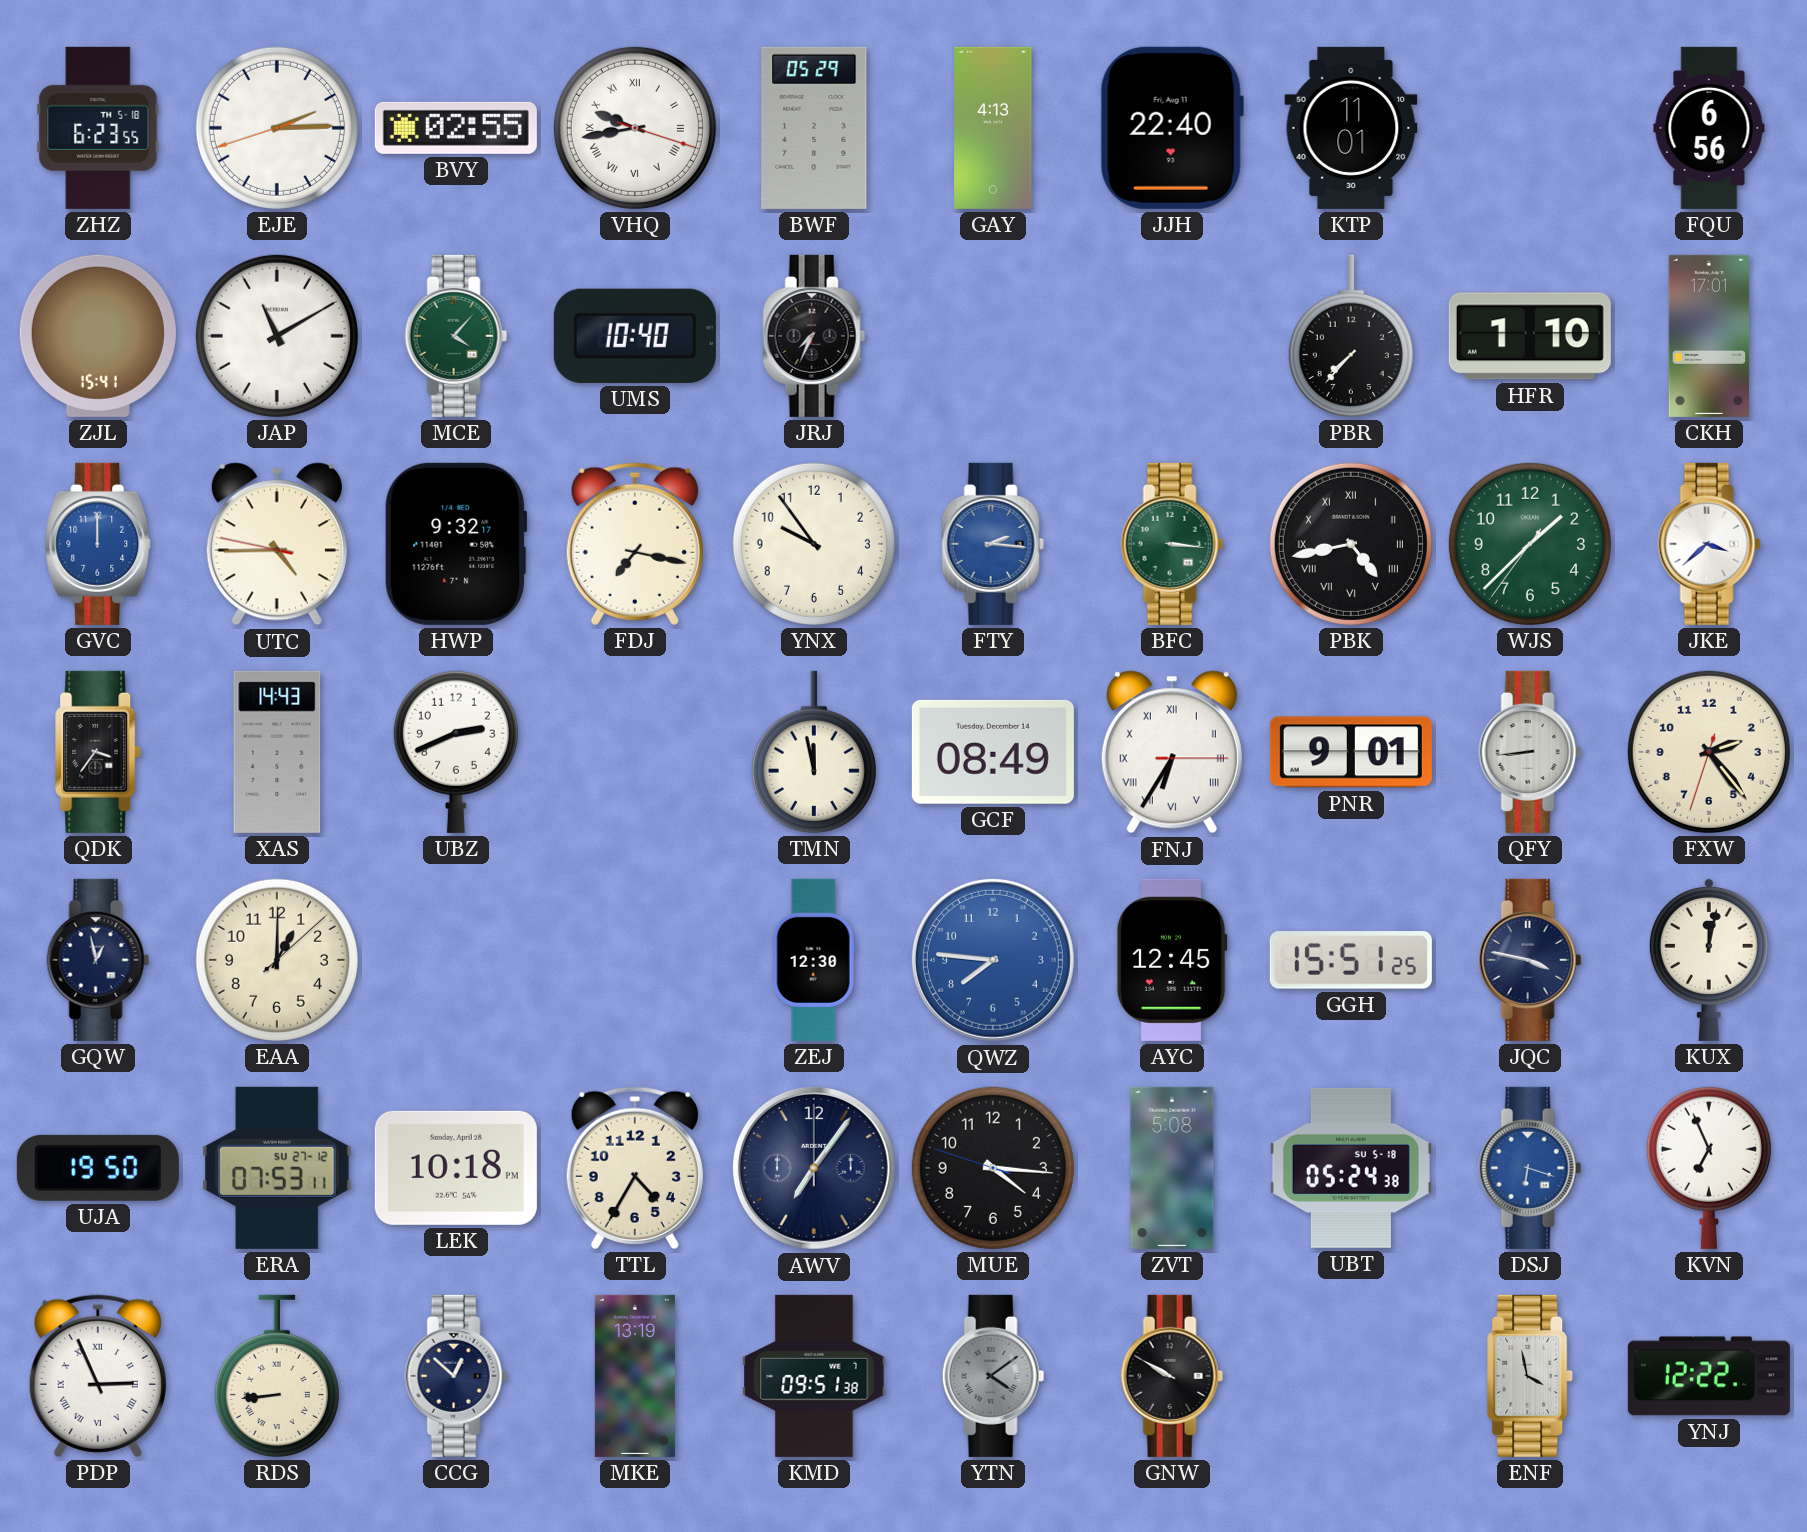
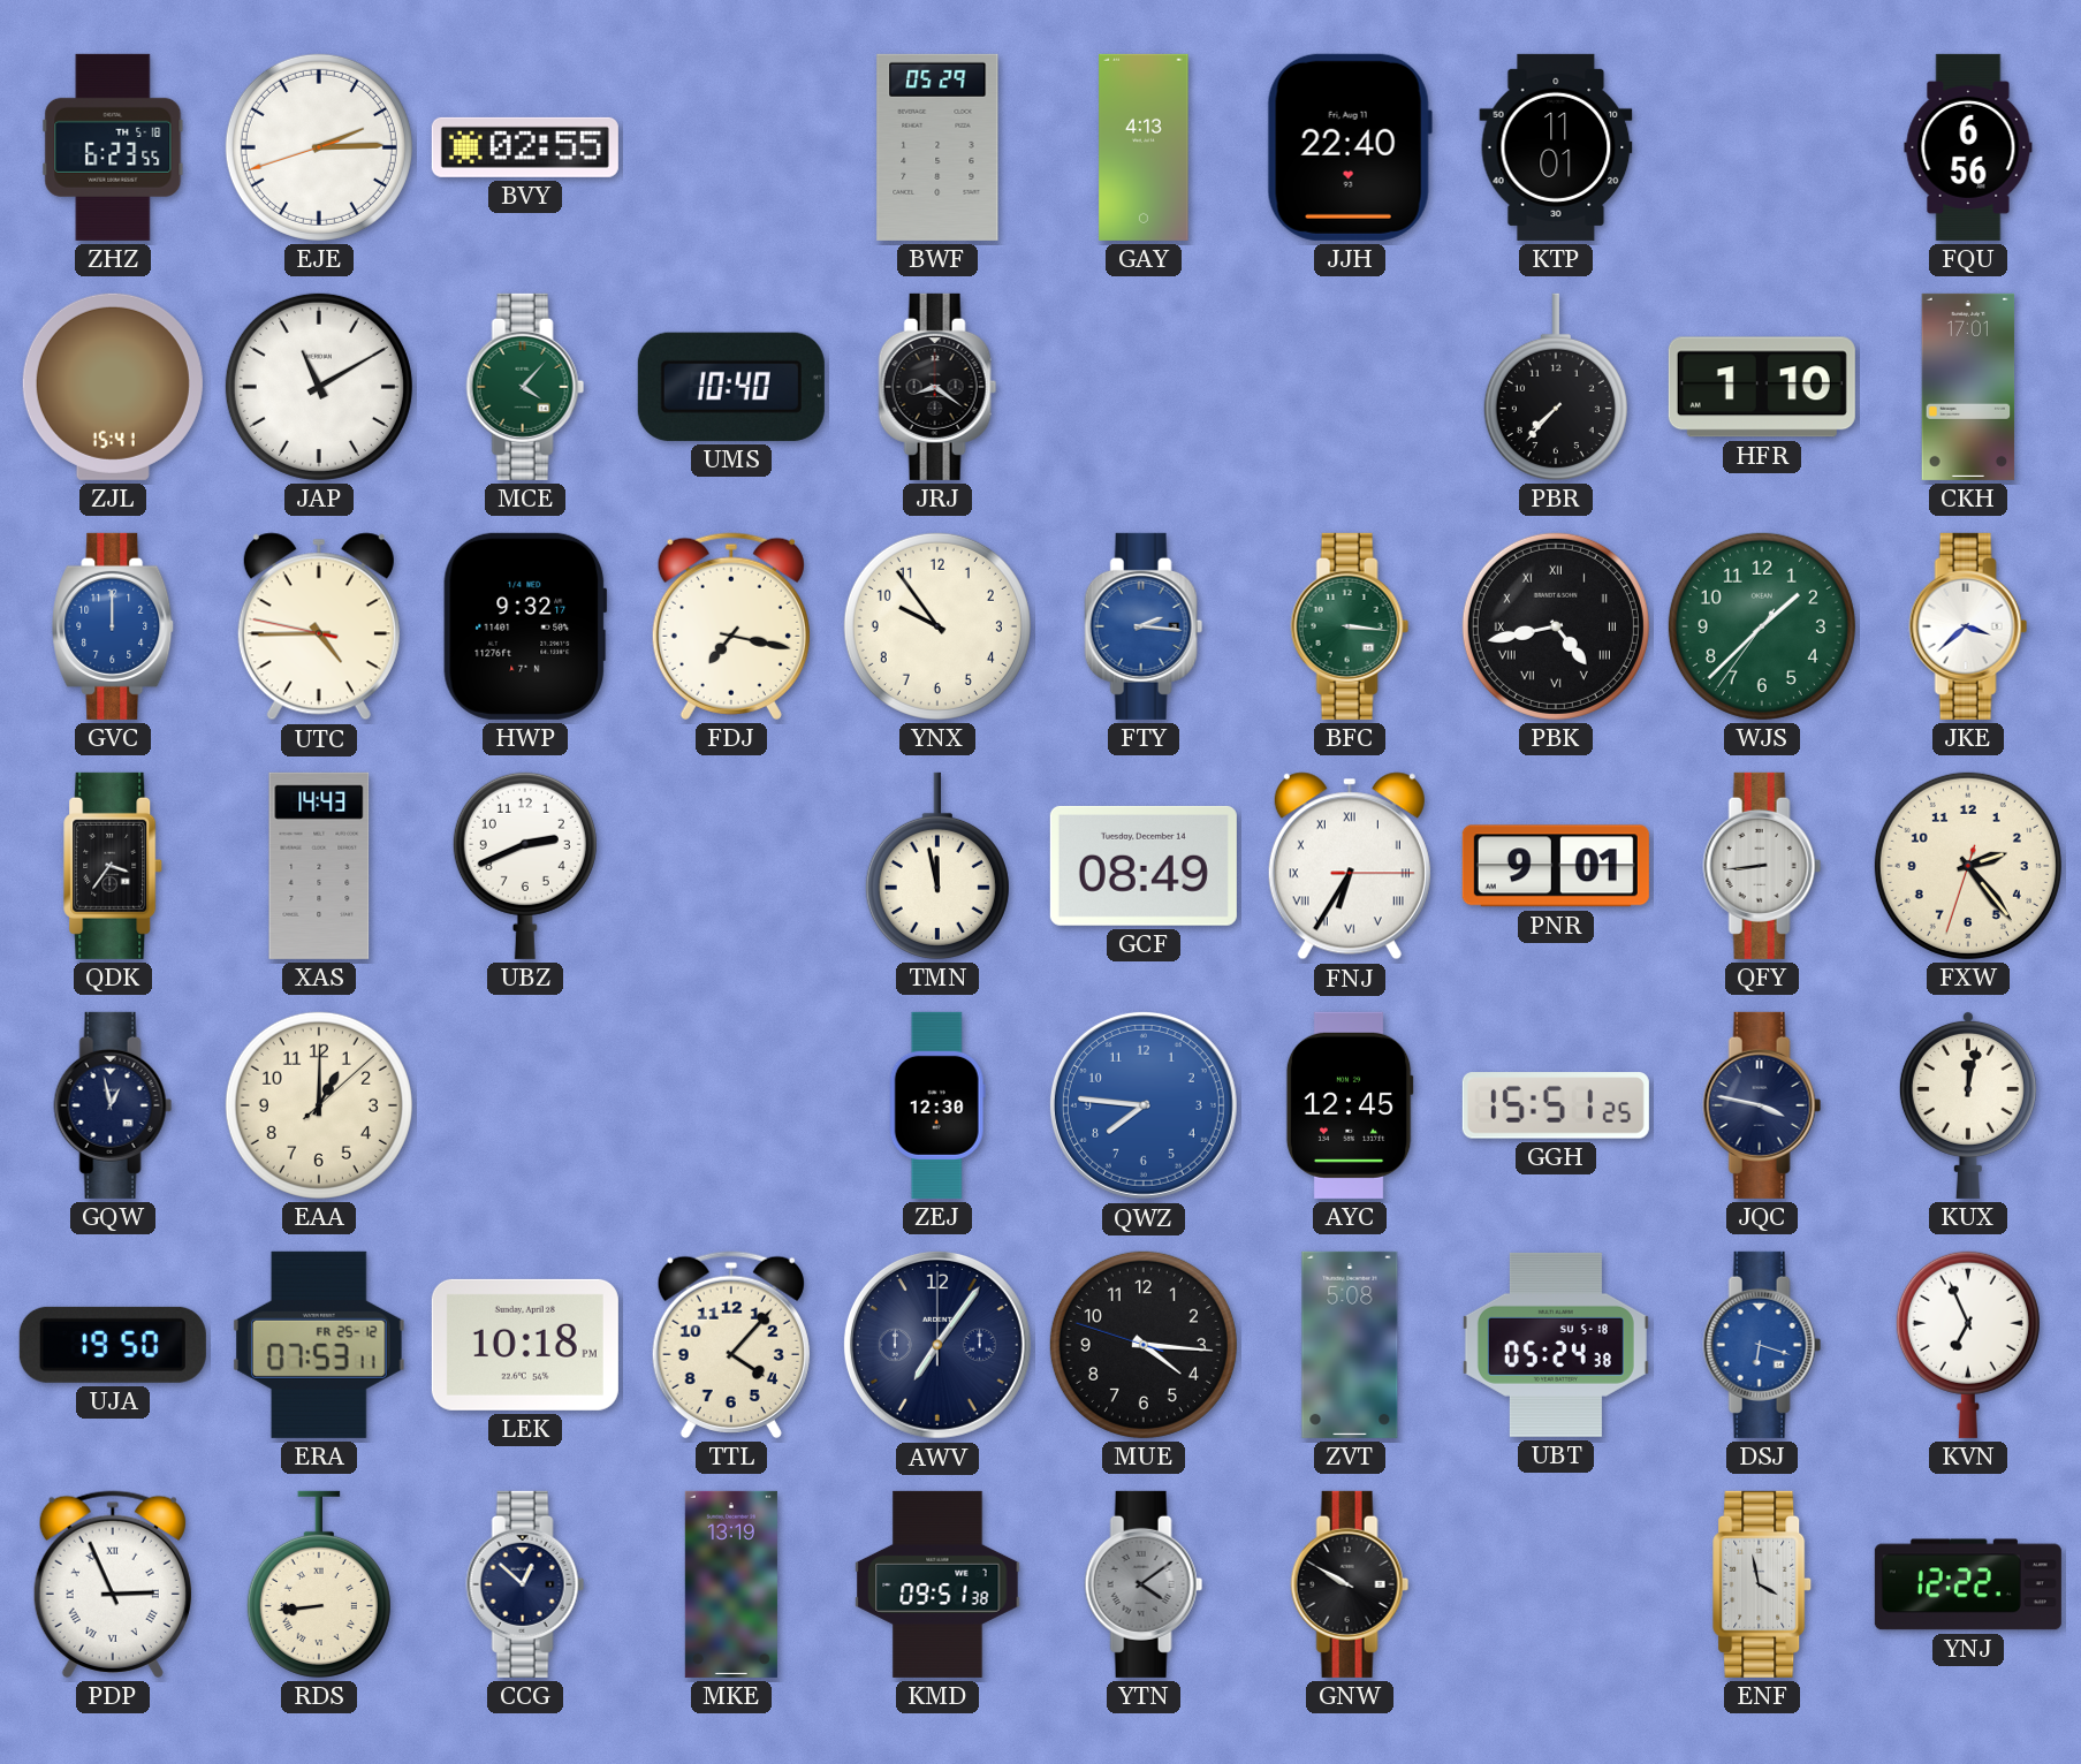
VHQ: 9:43 -> none
JRJ: 7:34 -> 8:21
ERA date: SU 27-12 -> FR 25-12
TTL: 4:35 -> 4:07
